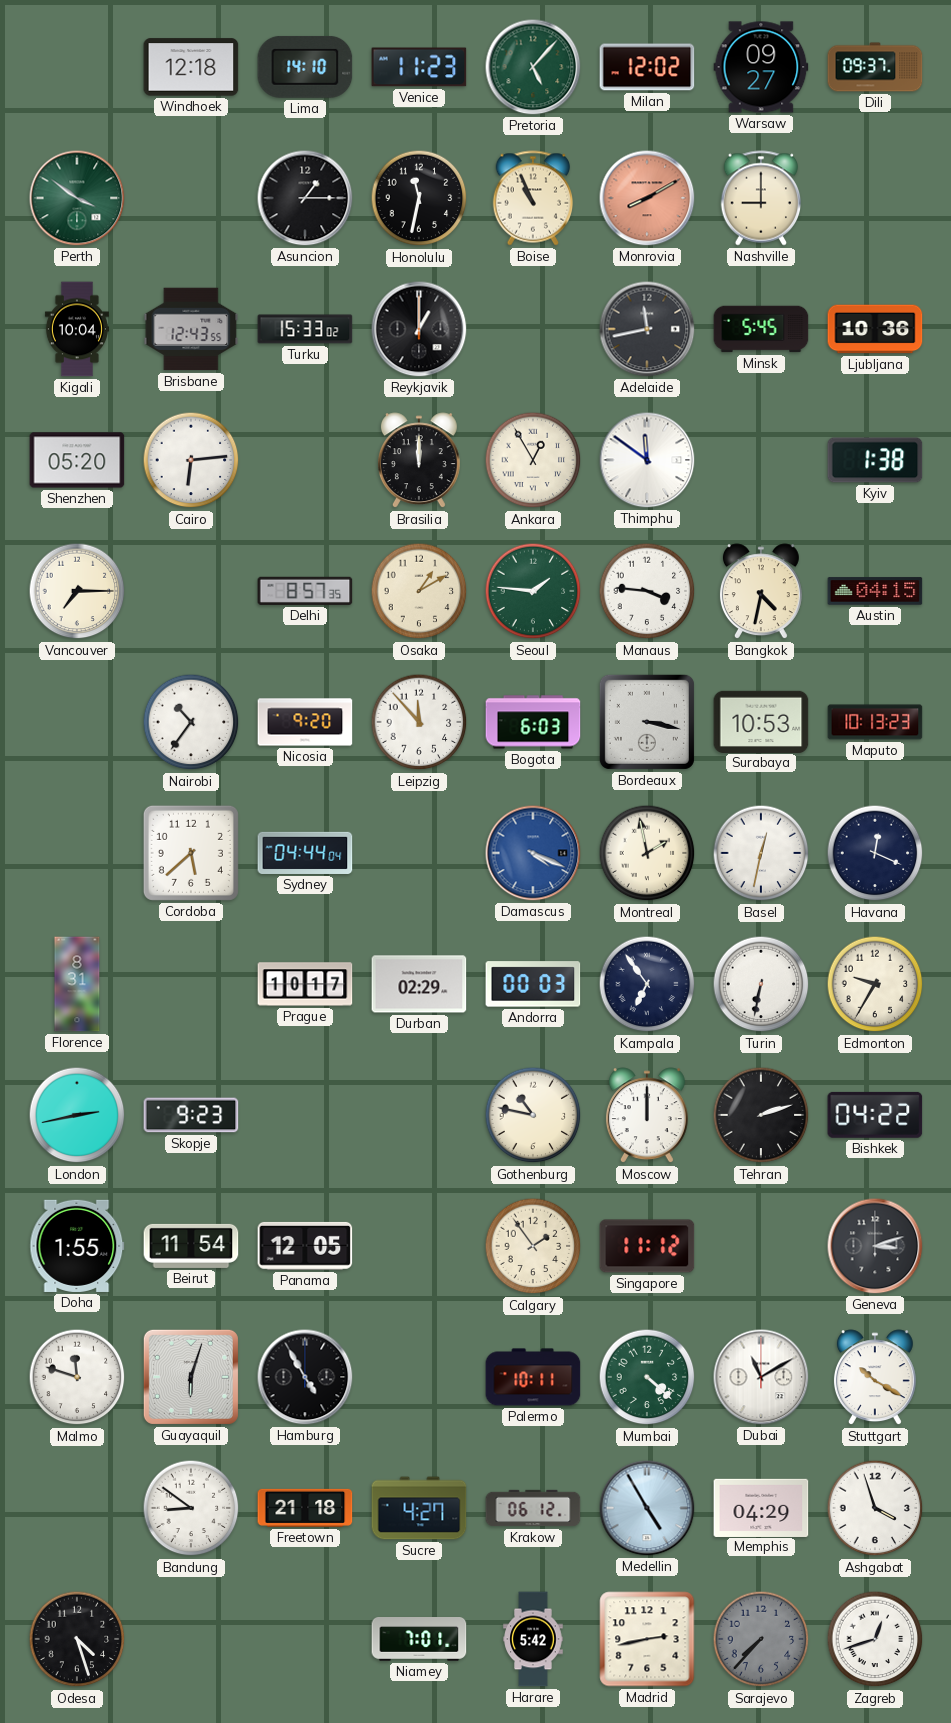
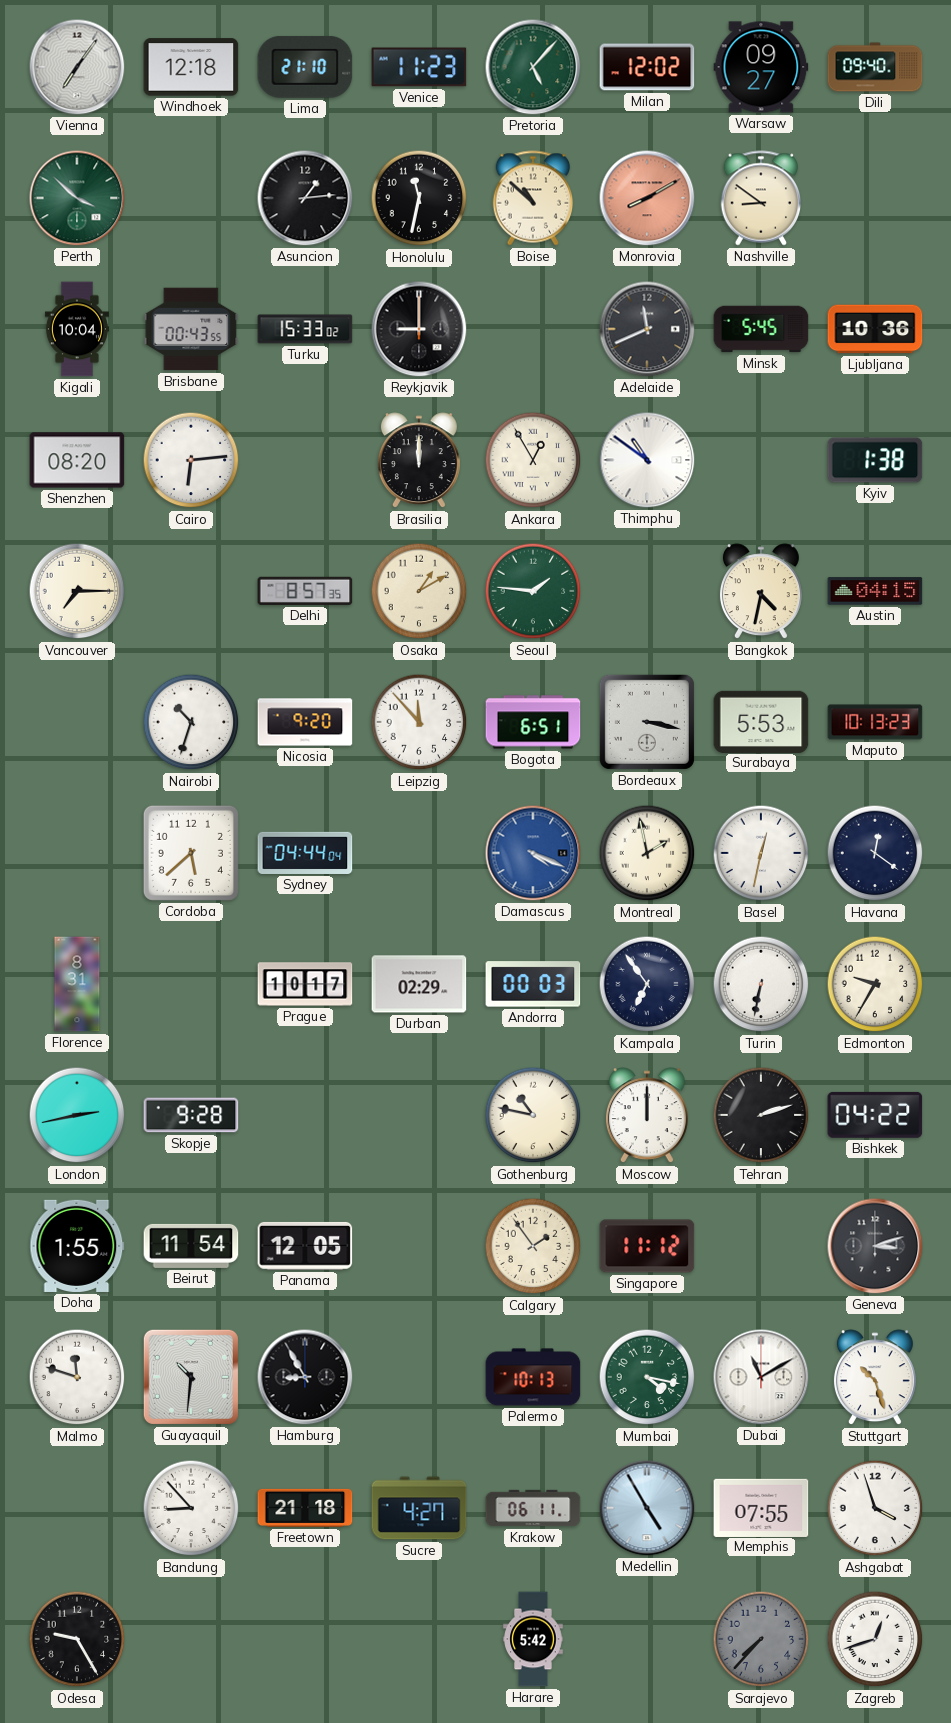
Vienna: none -> 7:06
Lima: 14:10 -> 21:10
Dili: 09:37 -> 09:40
Perth: 3:51 -> 3:52
Asuncion: 1:15 -> 1:14
Boise: 10:56 -> 10:52
Nashville: 9:00 -> 8:51
Brisbane: 12:43 -> 00:43
Reykjavik: 1:00 -> 9:00
Adelaide: 11:43 -> 11:41
Shenzhen: 05:20 -> 08:20
Thimphu: 11:51 -> 10:51
Manaus: 3:46 -> none
Nairobi: 10:36 -> 10:33
Bogota: 6:03 -> 6:51
Surabaya: 10:53 -> 5:53
Havana: 12:19 -> 12:21
Skopje: 9:23 -> 9:28
Guayaquil: 6:03 -> 10:31
Hamburg: 4:55 -> 8:55
Palermo: 10:11 -> 10:13
Mumbai: 4:22 -> 4:17
Stuttgart: 10:20 -> 10:27
Bandung: 8:51 -> 8:53
Krakow: 06:12 -> 06:11
Memphis: 04:29 -> 07:55
Odesa: 4:27 -> 9:25
Niamey: 7:01 -> none
Madrid: 2:43 -> none
